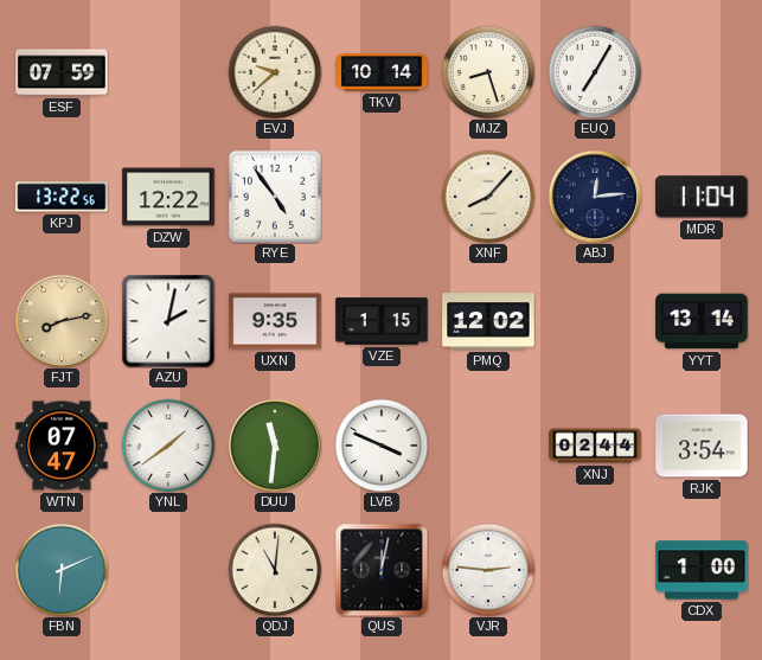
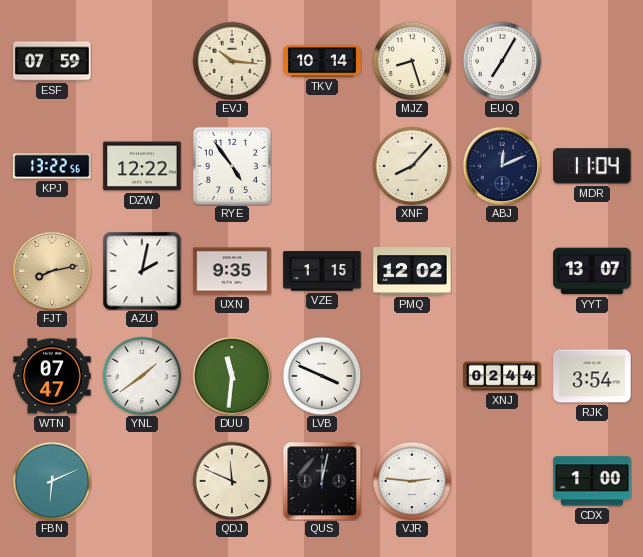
EVJ: 9:38 -> 10:16
ABJ: 12:14 -> 12:11
YYT: 13:14 -> 13:07
QDJ: 11:01 -> 11:49
